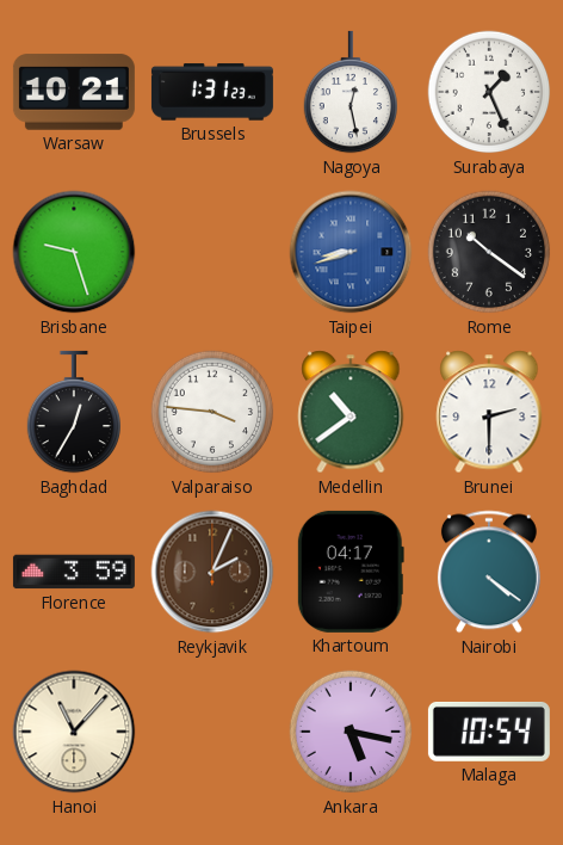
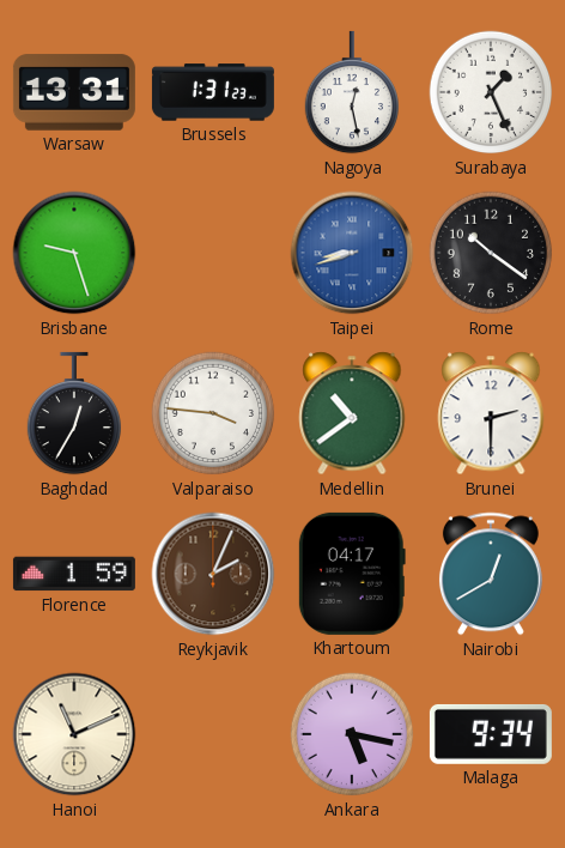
Warsaw: 10:21 -> 13:31
Florence: 3:59 -> 1:59
Nairobi: 4:21 -> 12:40
Hanoi: 11:07 -> 11:11
Malaga: 10:54 -> 9:34
